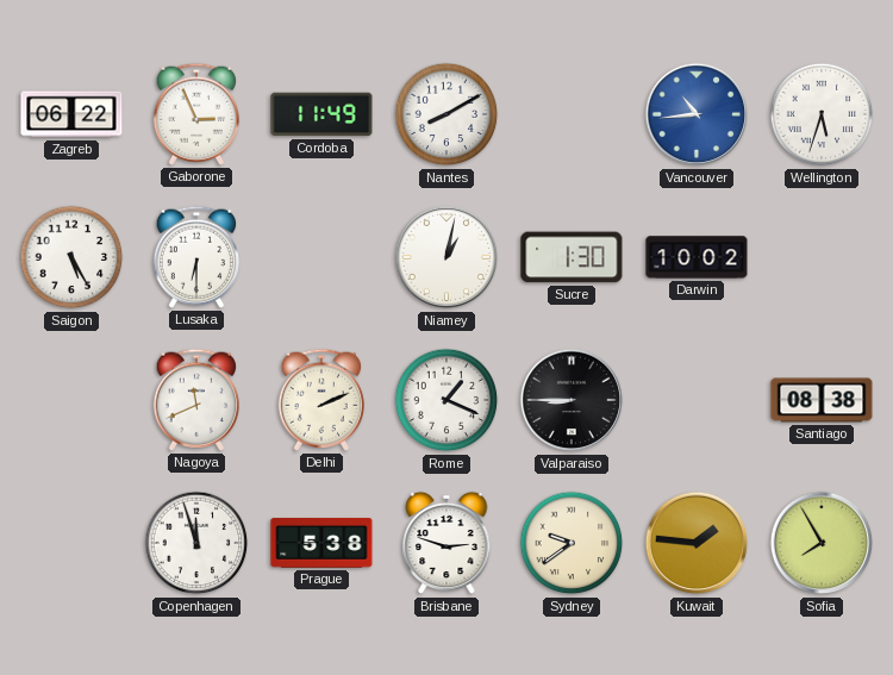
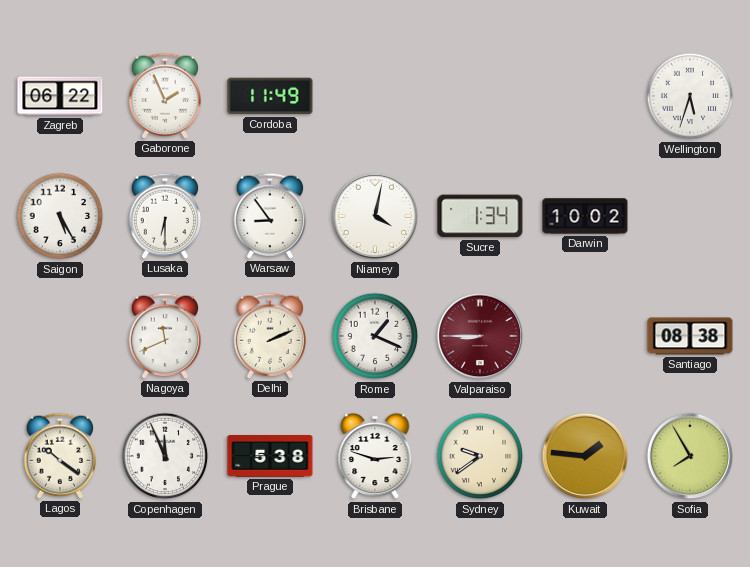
Gaborone: 2:56 -> 1:56
Nantes: 8:10 -> none
Vancouver: 10:44 -> none
Warsaw: none -> 8:54
Niamey: 1:02 -> 4:02
Sucre: 1:30 -> 1:34
Valparaiso dial: black -> burgundy
Lagos: none -> 10:21
Copenhagen: 11:57 -> 11:56
